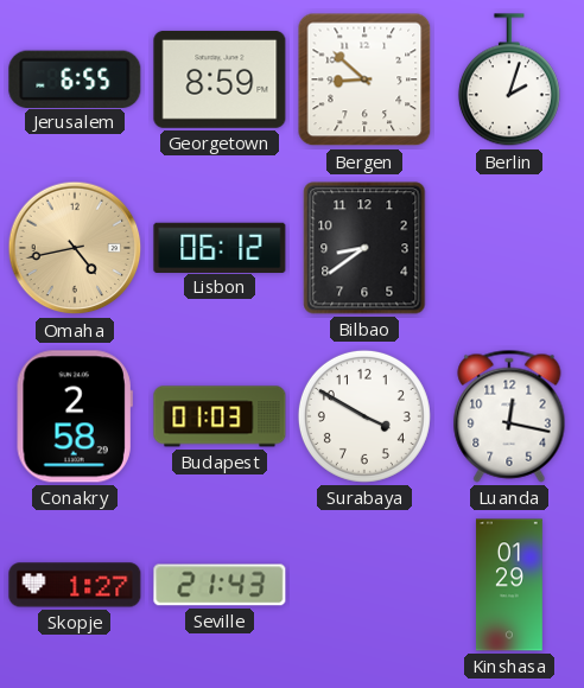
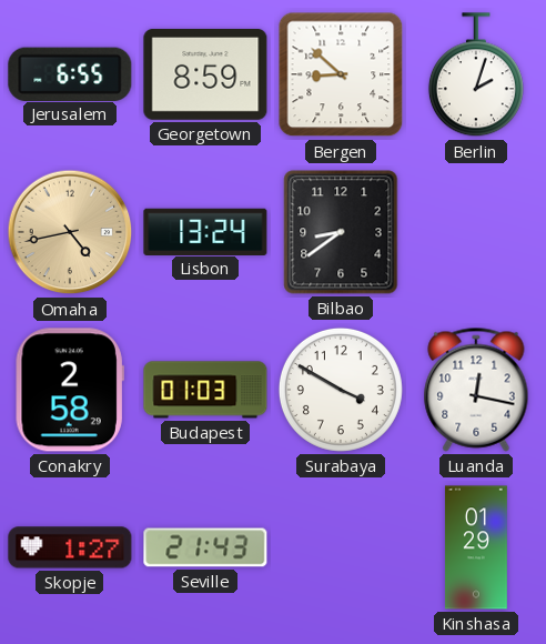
Lisbon: 06:12 -> 13:24
